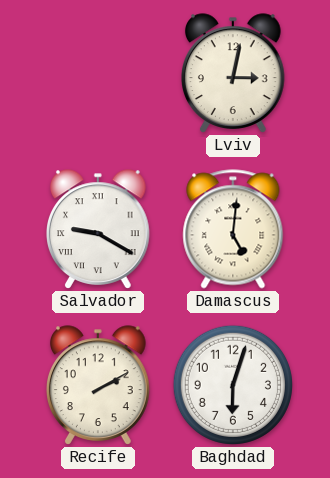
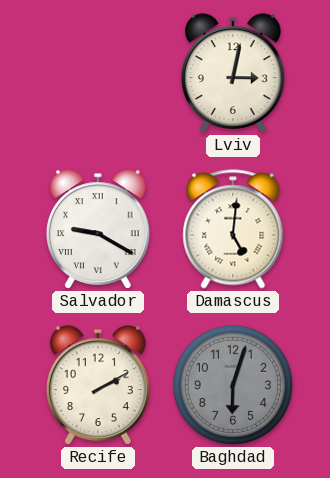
Baghdad dial: white -> grey
